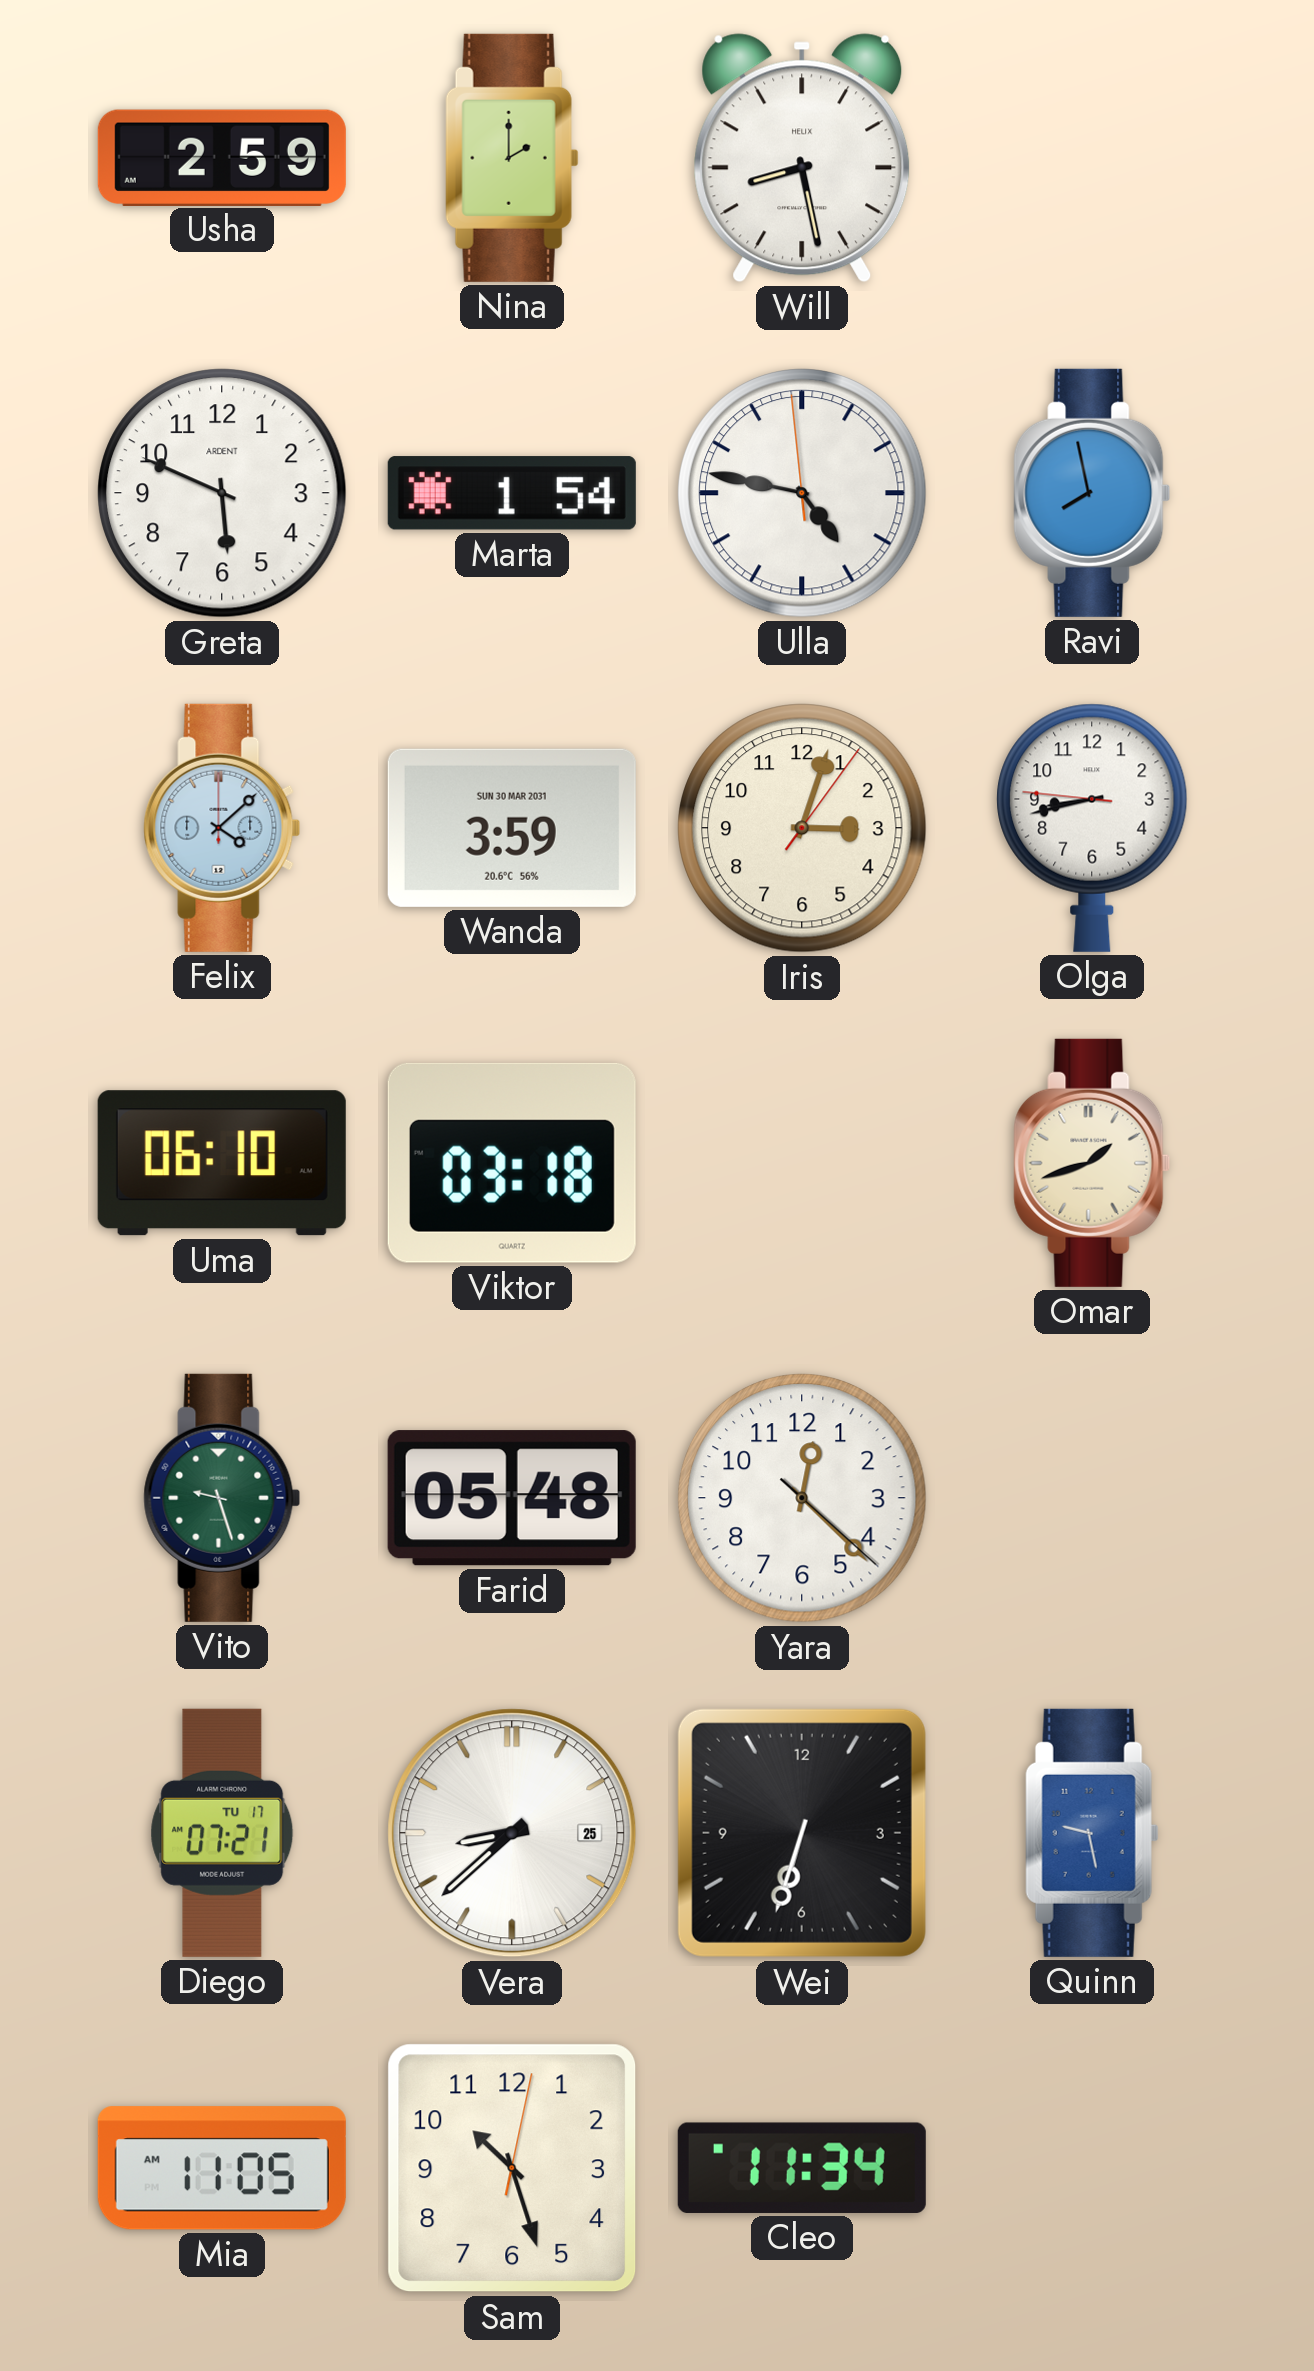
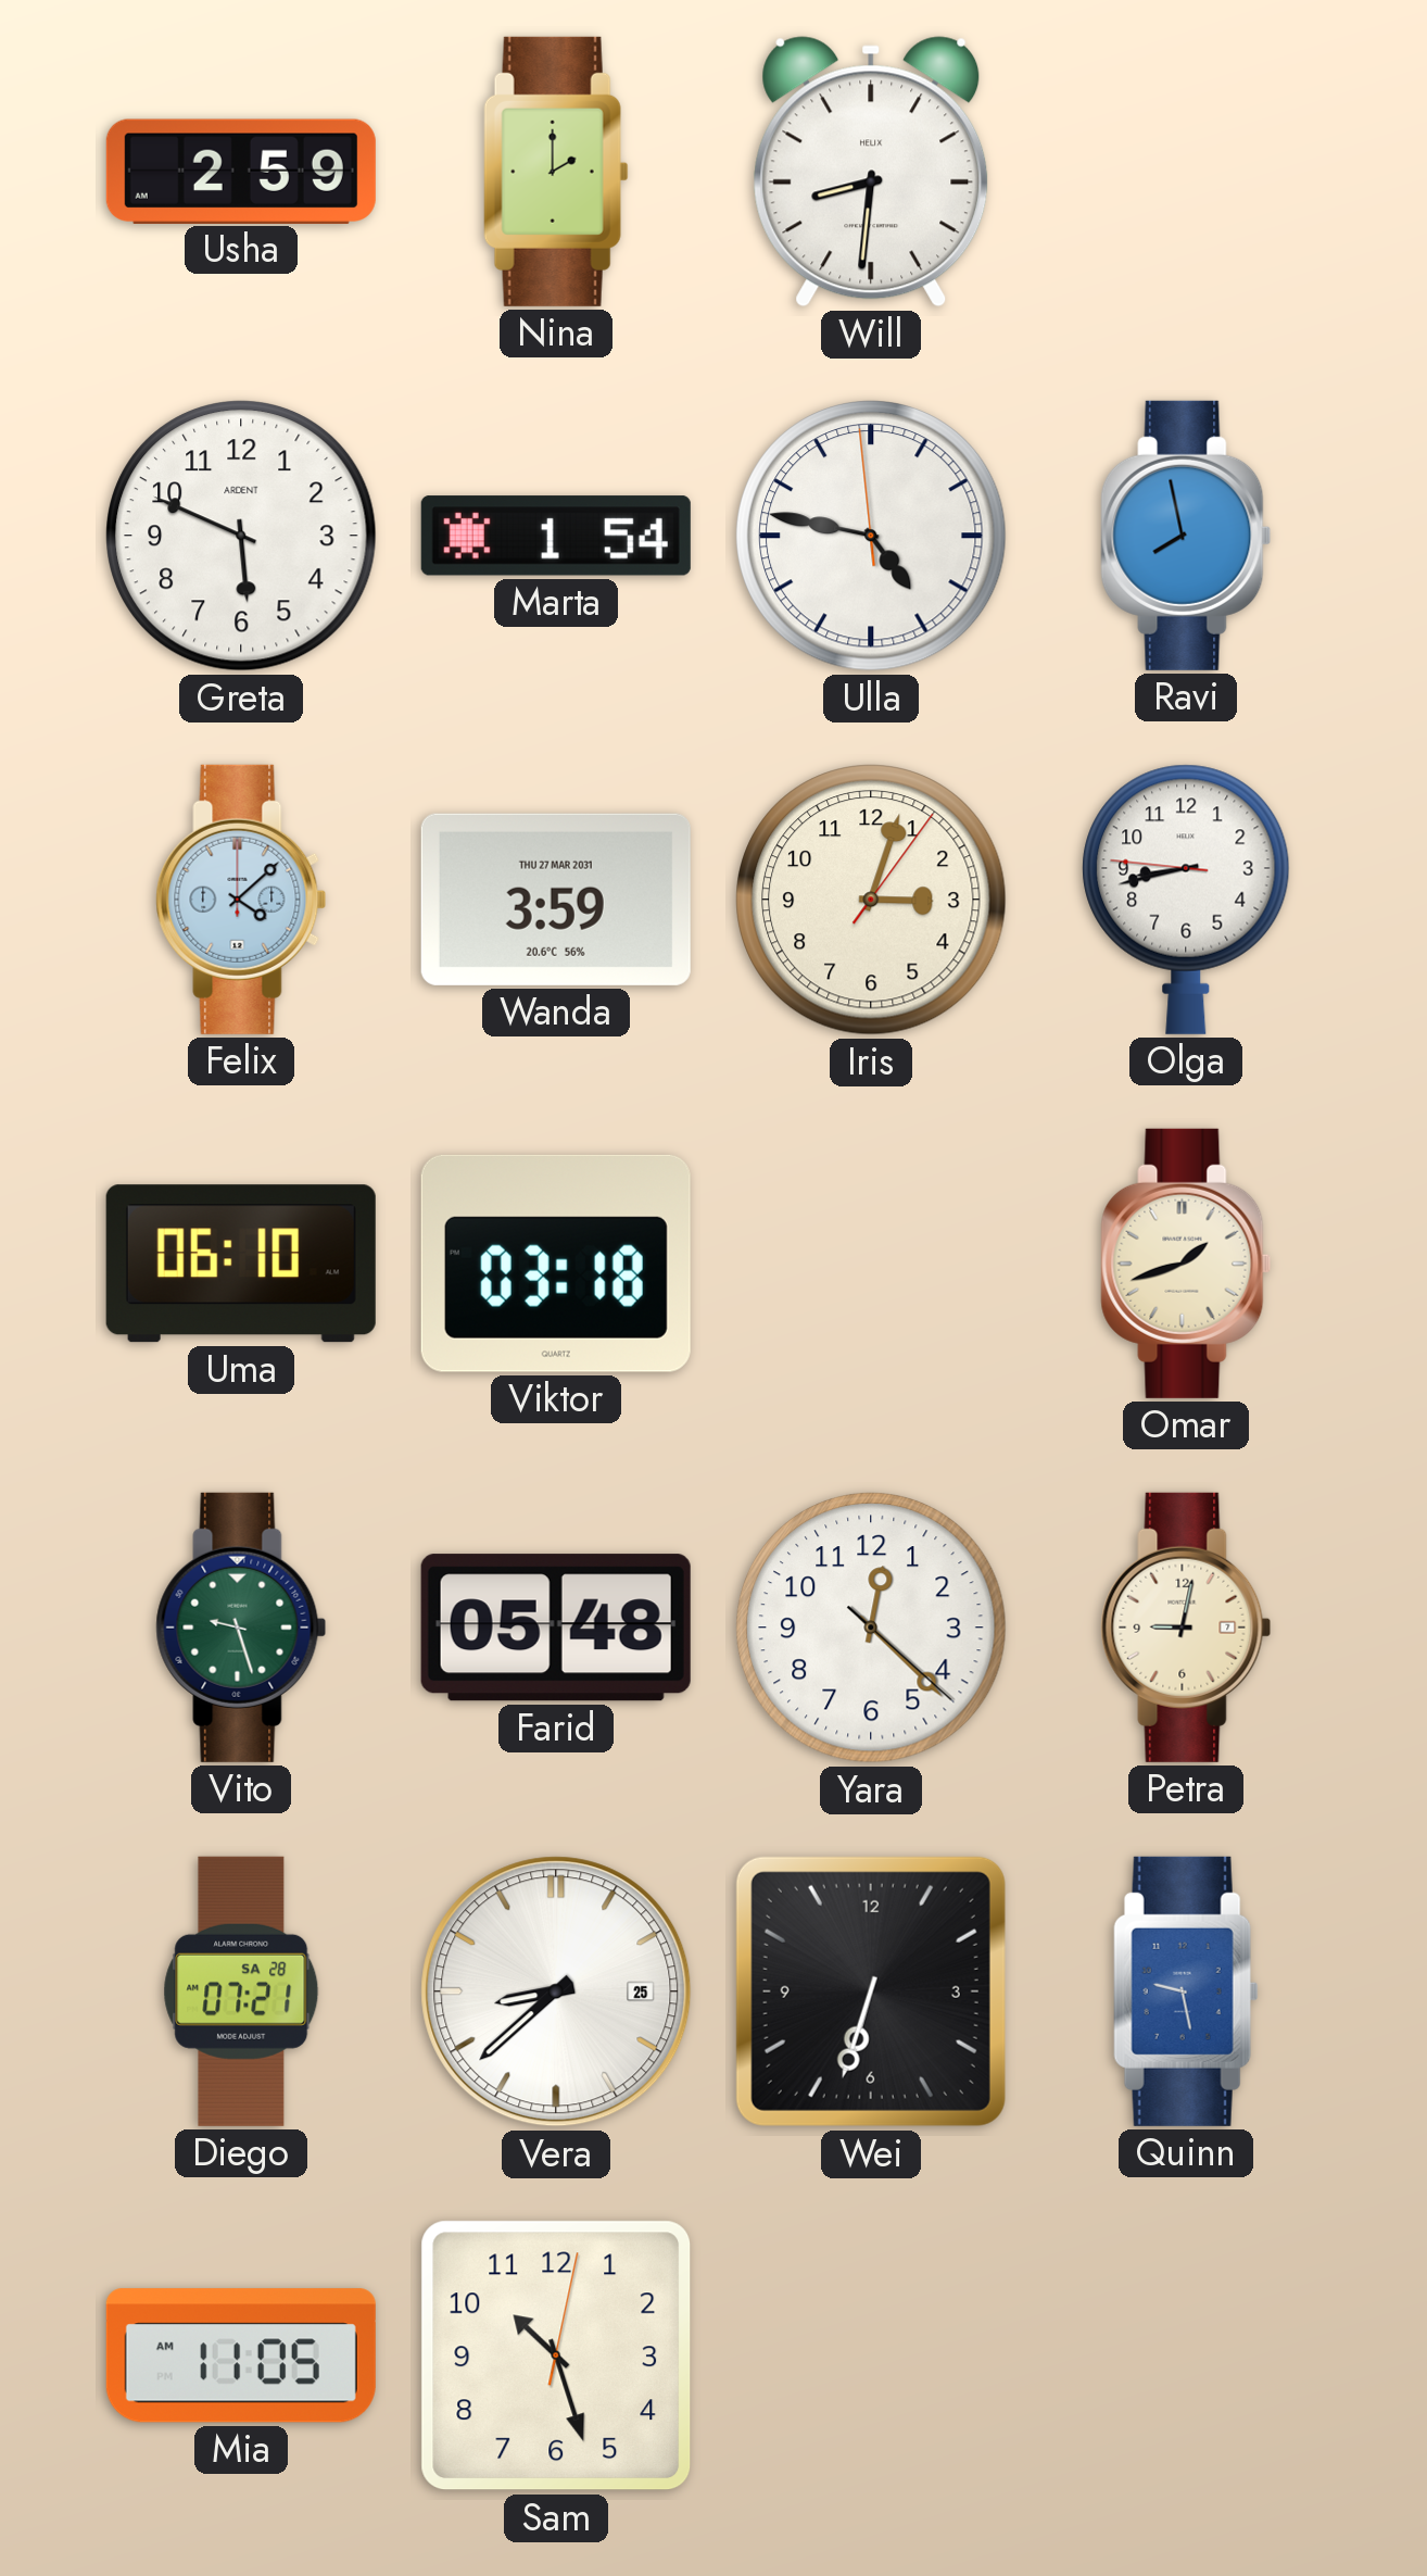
Will: 8:28 -> 8:31
Wanda date: SUN 30 MAR 2031 -> THU 27 MAR 2031
Petra: none -> 9:02
Diego date: TU 17 -> SA 28
Cleo: 11:34 -> none
